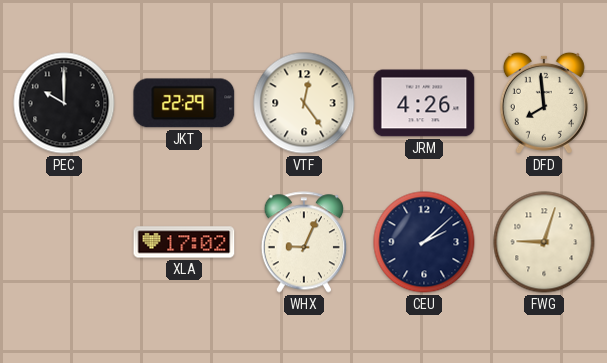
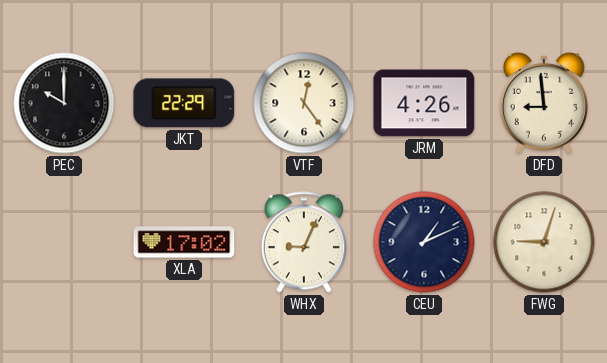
DFD: 7:59 -> 8:59
CEU: 2:08 -> 1:11
